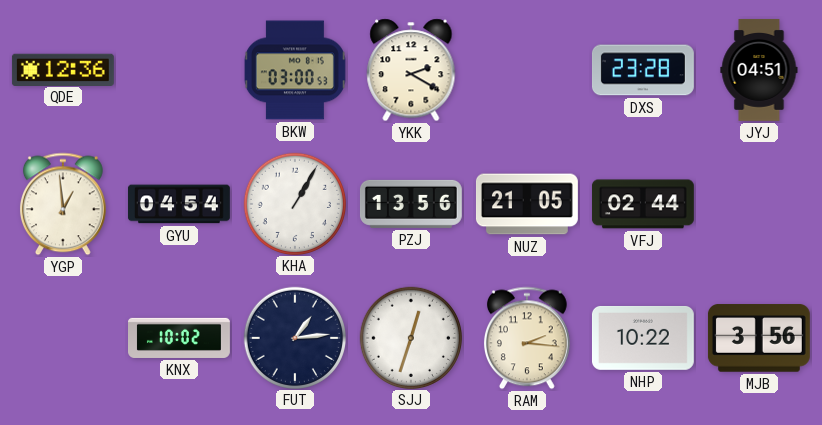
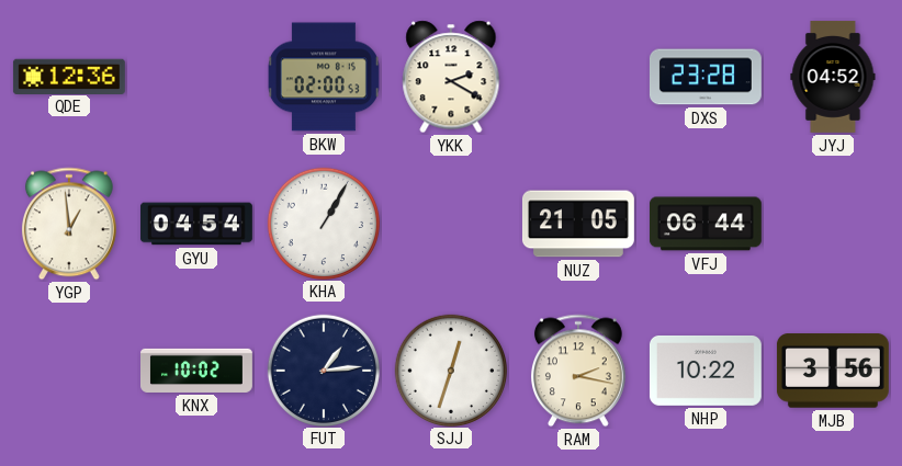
BKW: 03:00 -> 02:00
JYJ: 04:51 -> 04:52
PZJ: 13:56 -> none
VFJ: 02:44 -> 06:44
RAM: 2:16 -> 2:17
